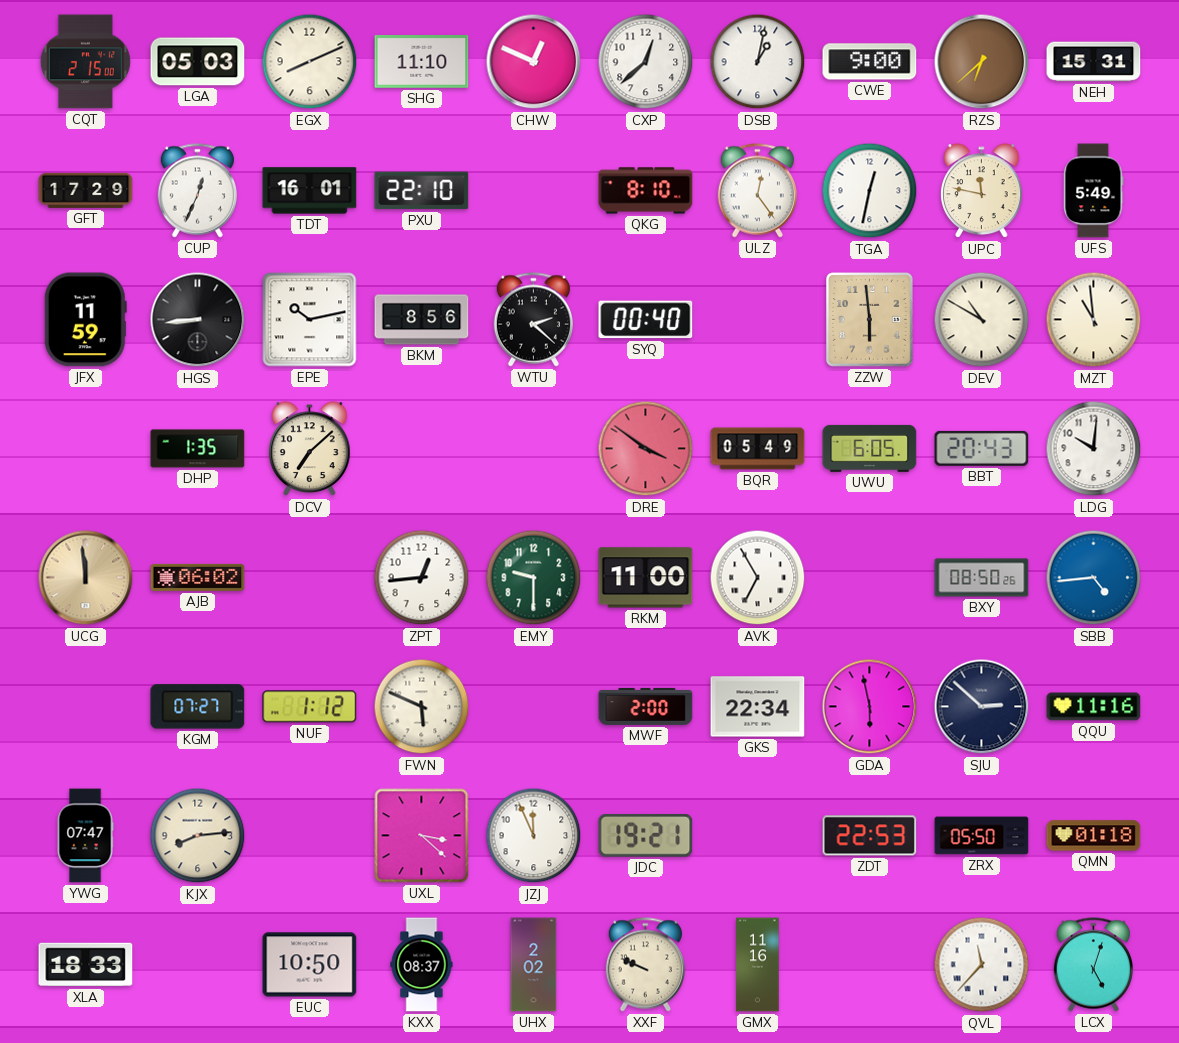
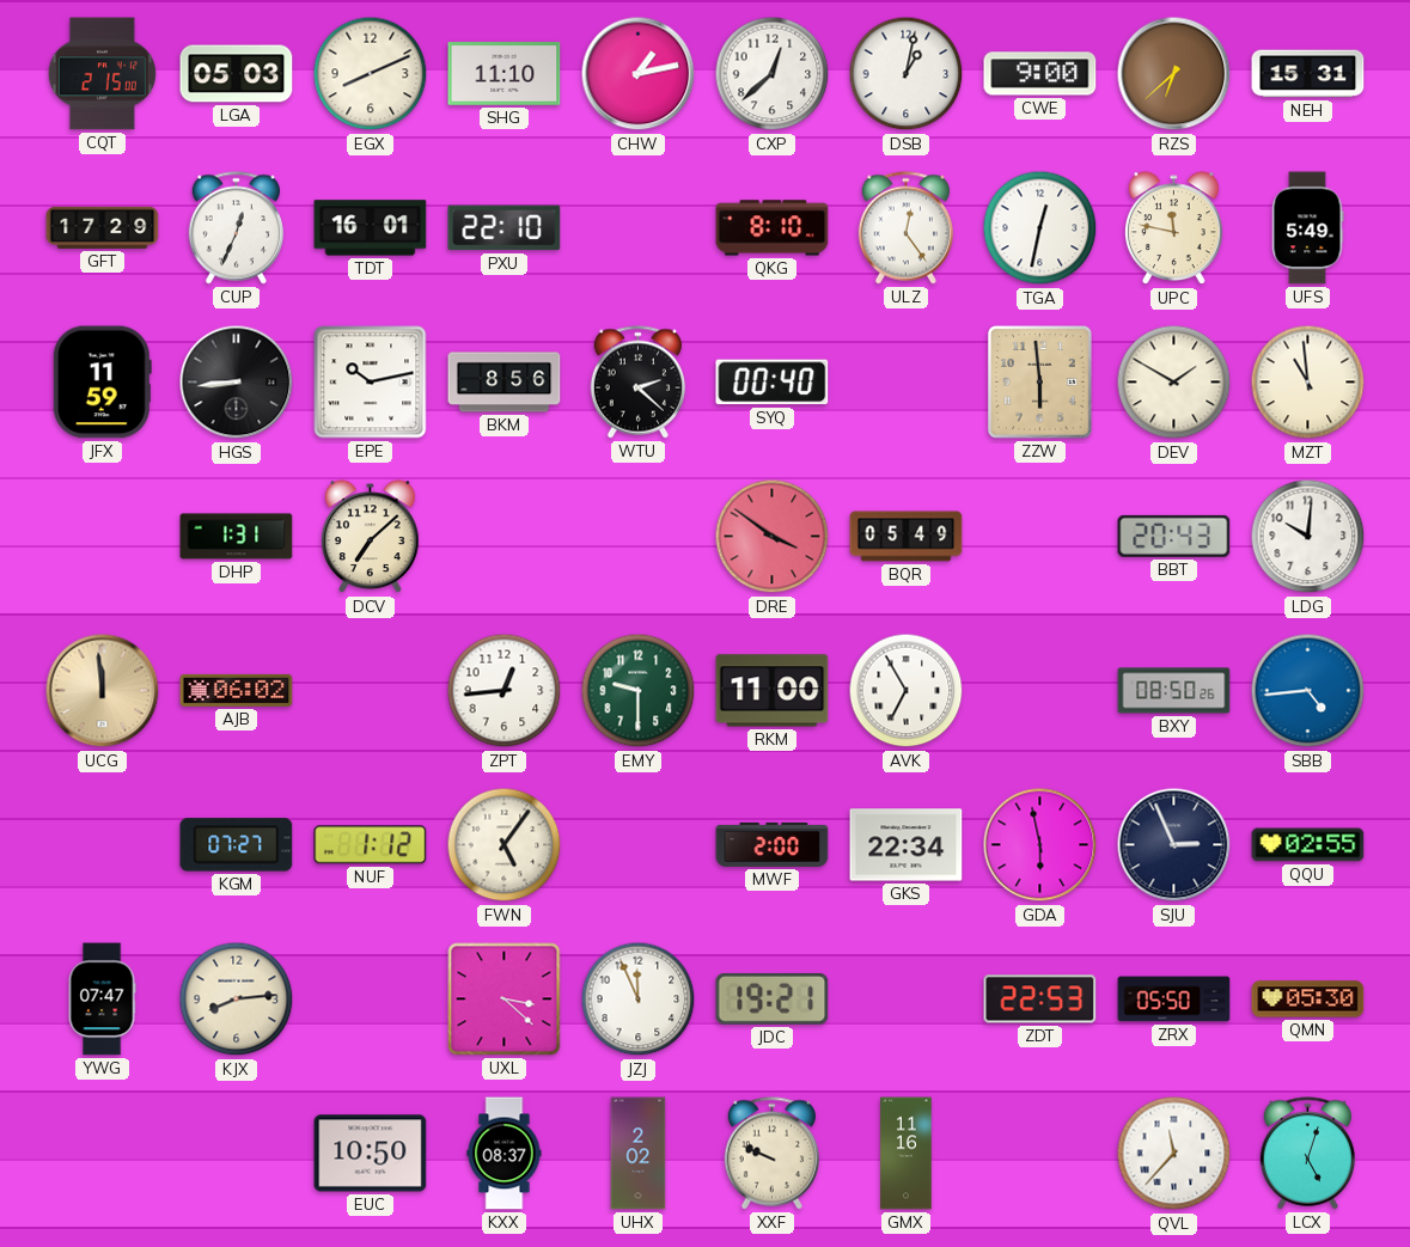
CHW: 12:49 -> 1:13
DEV: 10:50 -> 1:50
DHP: 1:35 -> 1:31
UWU: 6:05 -> none
FWN: 5:49 -> 5:06
SJU: 2:52 -> 2:56
QQU: 11:16 -> 02:55
QMN: 01:18 -> 05:30
XLA: 18:33 -> none
